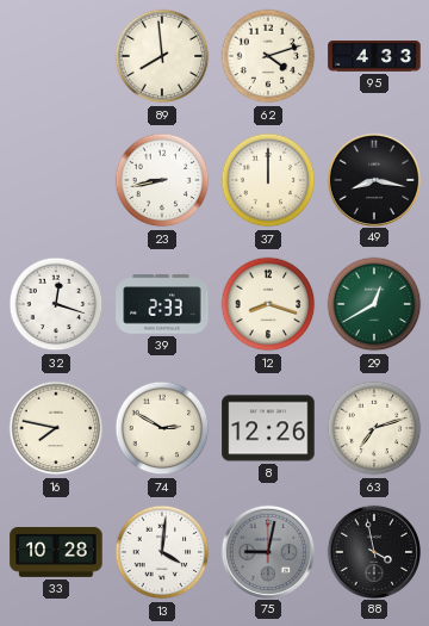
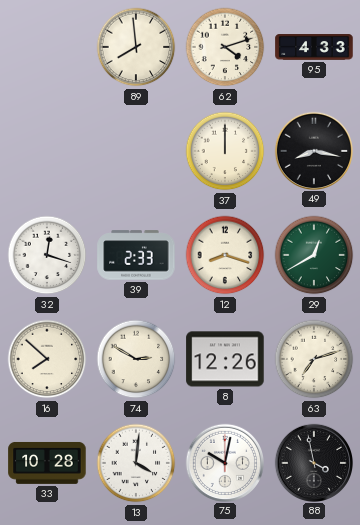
23: 8:43 -> none
16: 7:47 -> 7:52
75: 9:02 -> 10:02
75 dial: grey -> white
